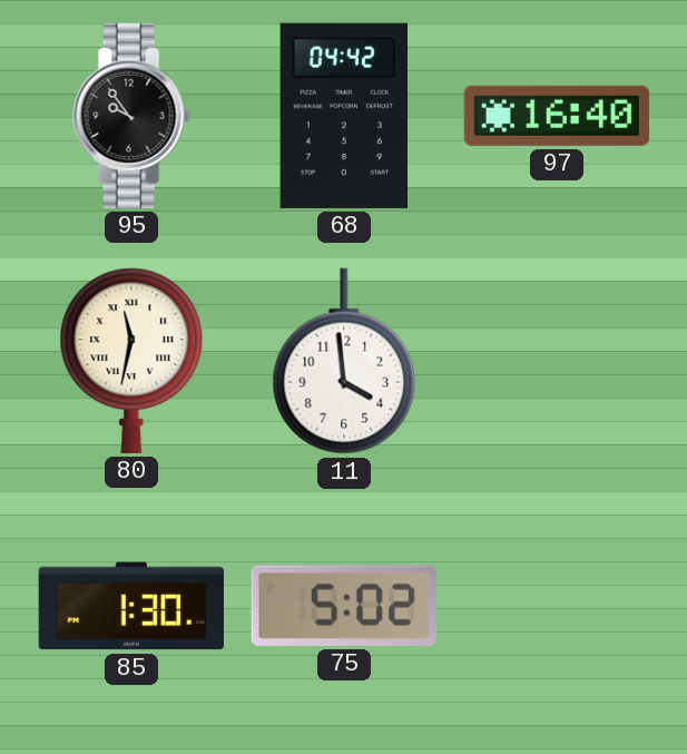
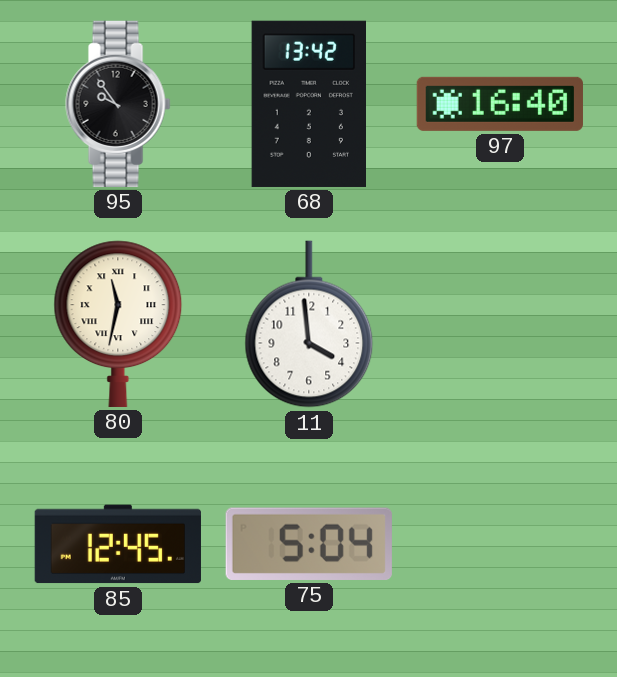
68: 04:42 -> 13:42
85: 1:30 -> 12:45
75: 5:02 -> 5:04
